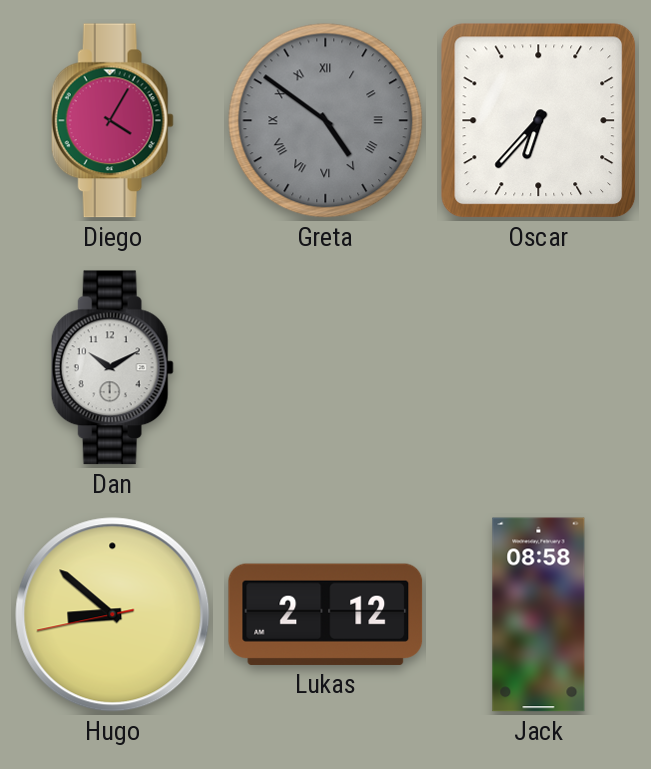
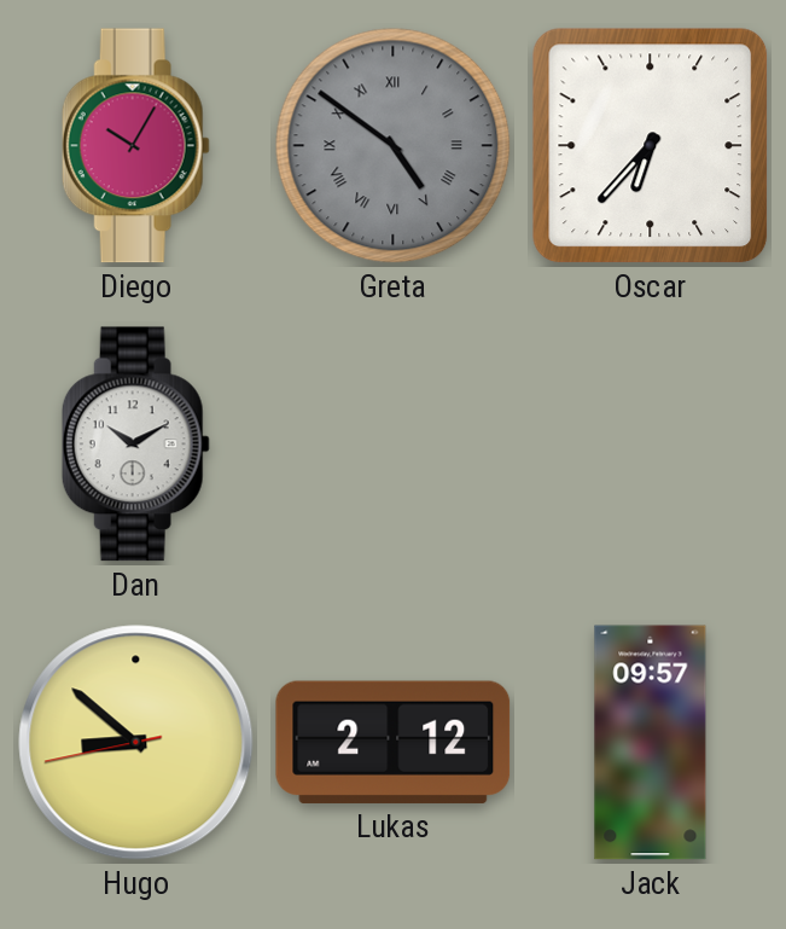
Diego: 4:05 -> 10:05
Jack: 08:58 -> 09:57
